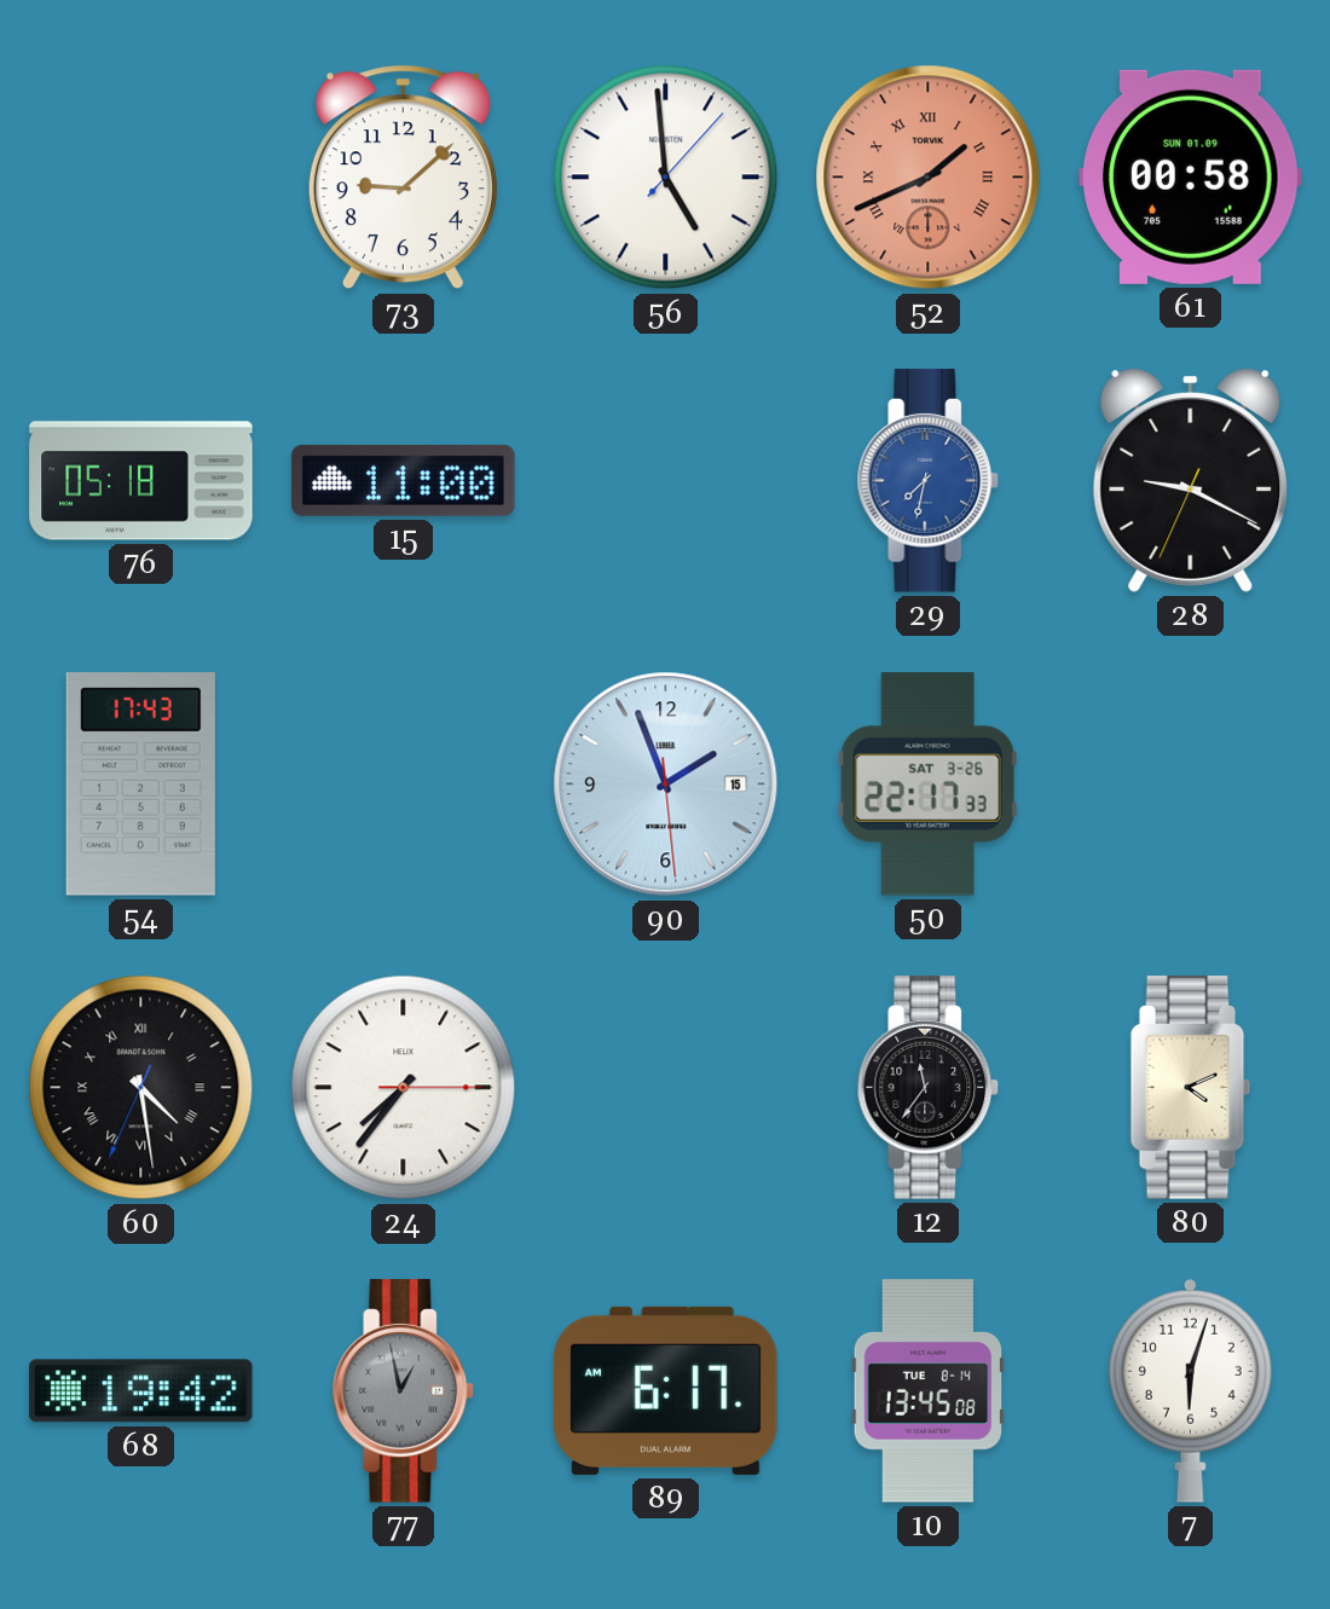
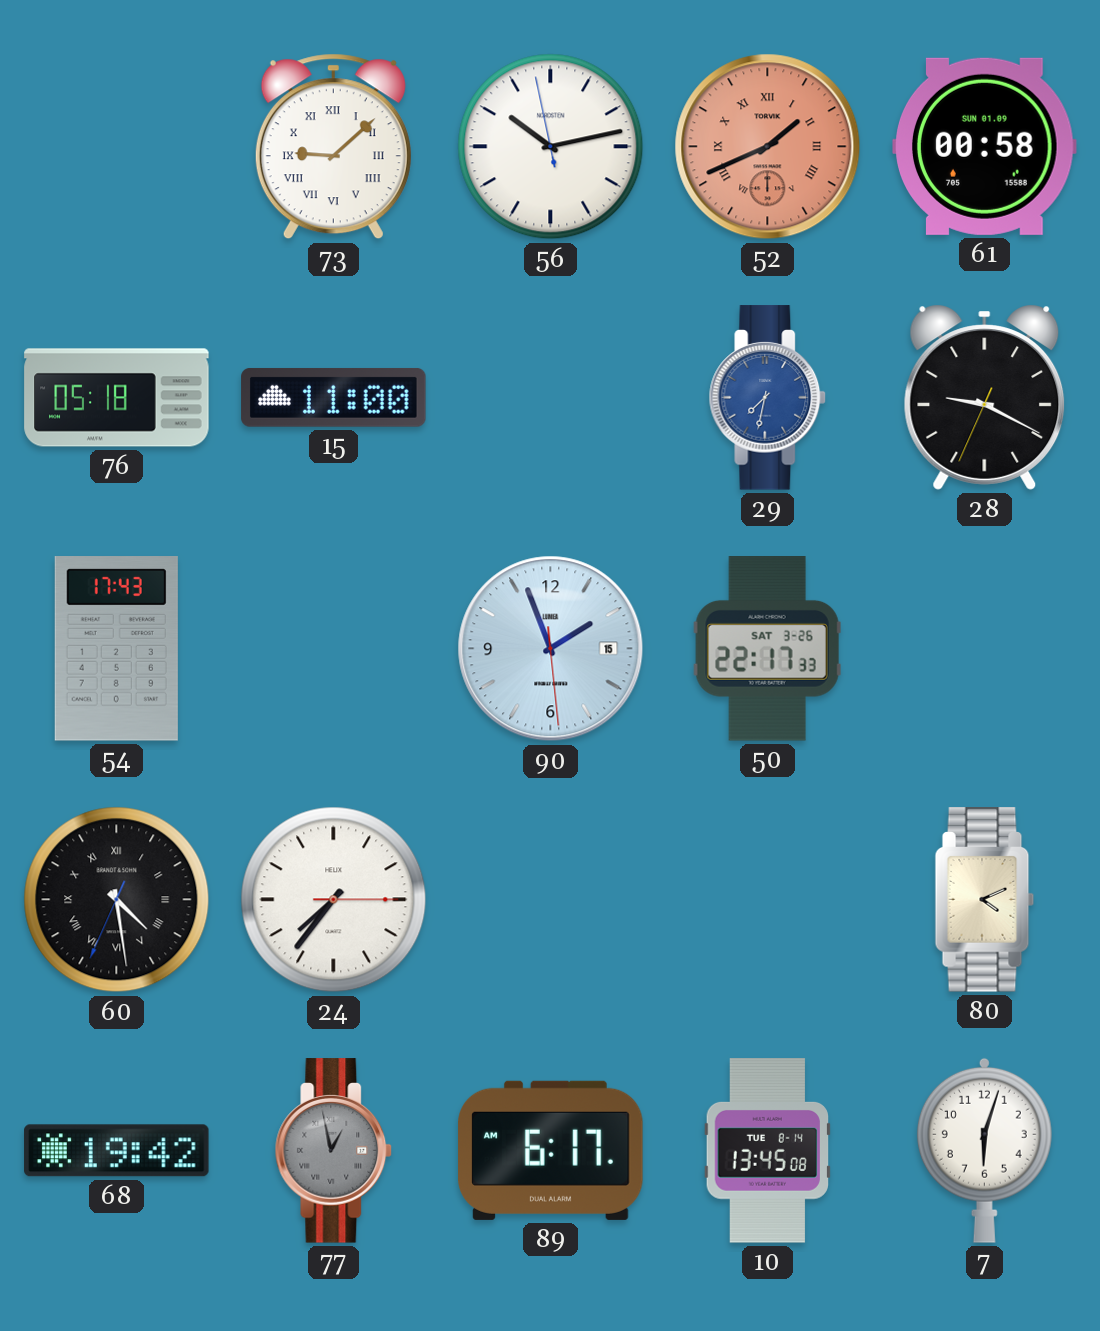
73 numerals: Arabic -> Roman
56: 4:59 -> 10:12
12: 11:36 -> none
